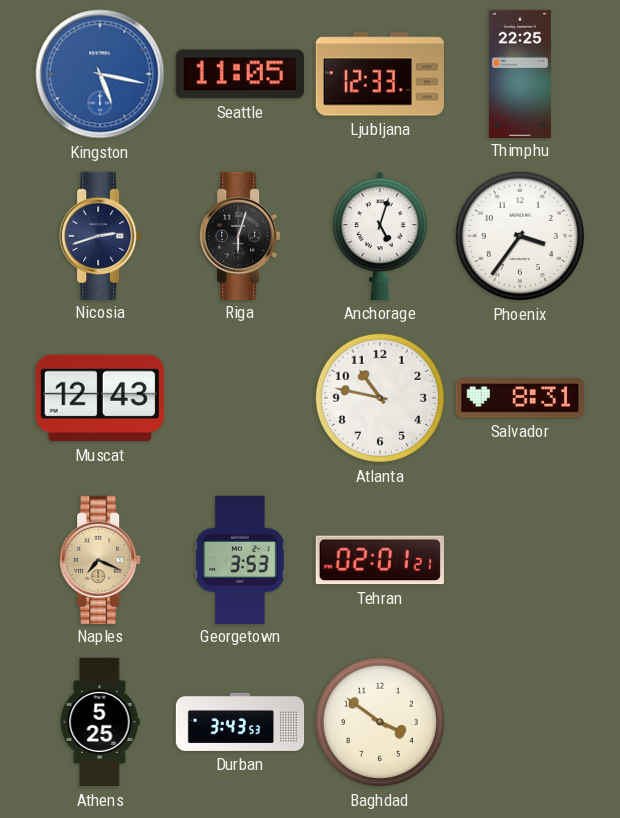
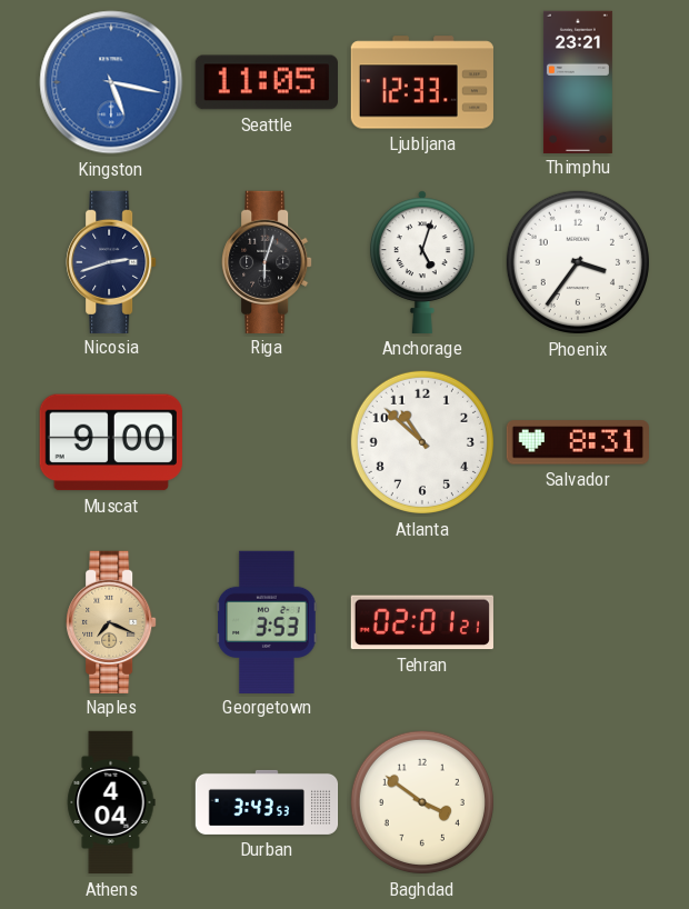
Thimphu: 22:25 -> 23:21
Muscat: 12:43 -> 9:00
Atlanta: 10:47 -> 10:52
Athens: 5:25 -> 4:04
